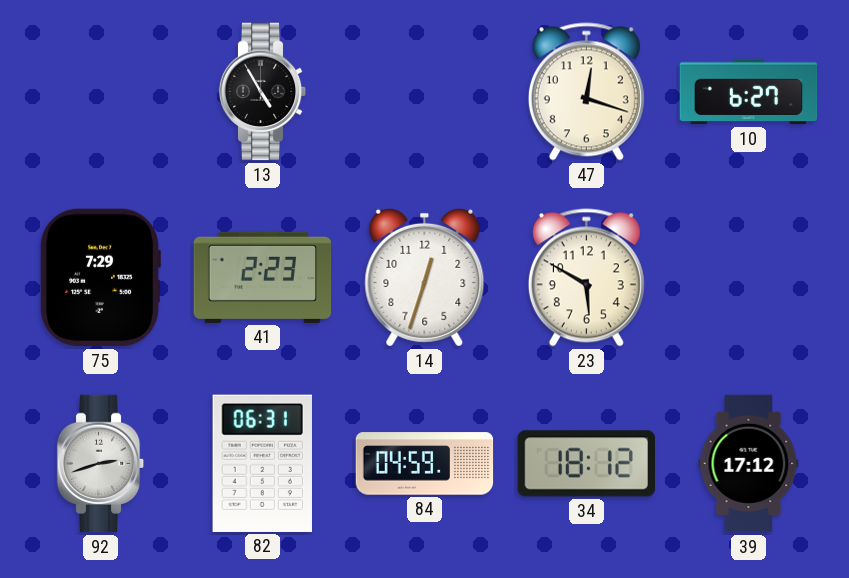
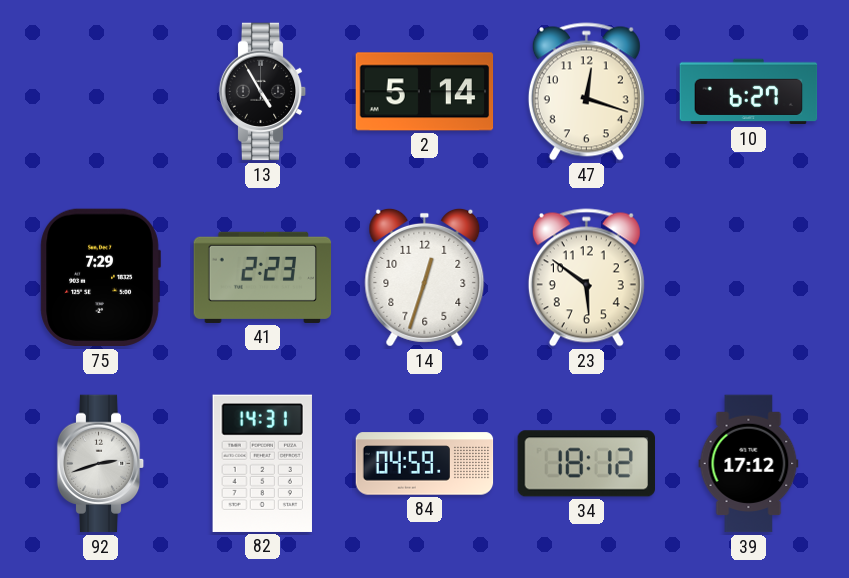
2: none -> 5:14
23: 5:50 -> 5:51
82: 06:31 -> 14:31
